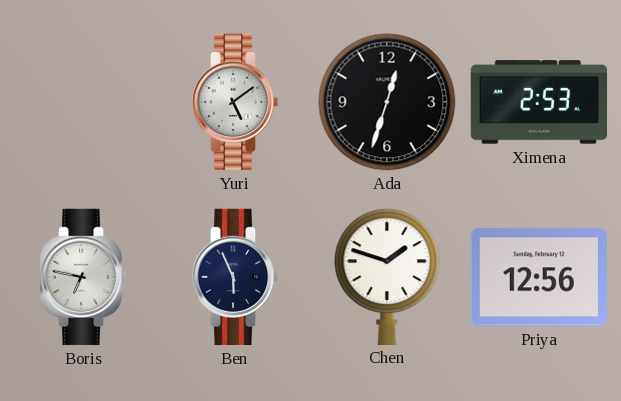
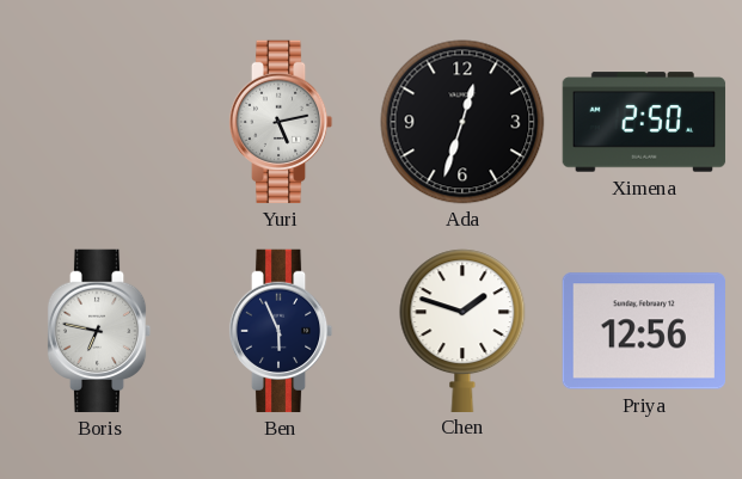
Yuri: 5:09 -> 5:13
Ximena: 2:53 -> 2:50
